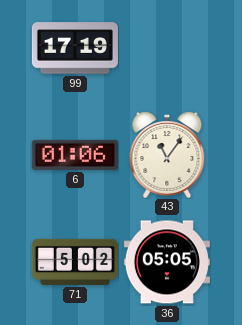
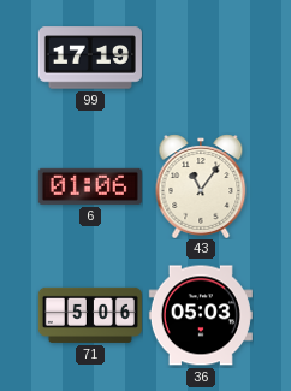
71: 5:02 -> 5:06
36: 05:05 -> 05:03
